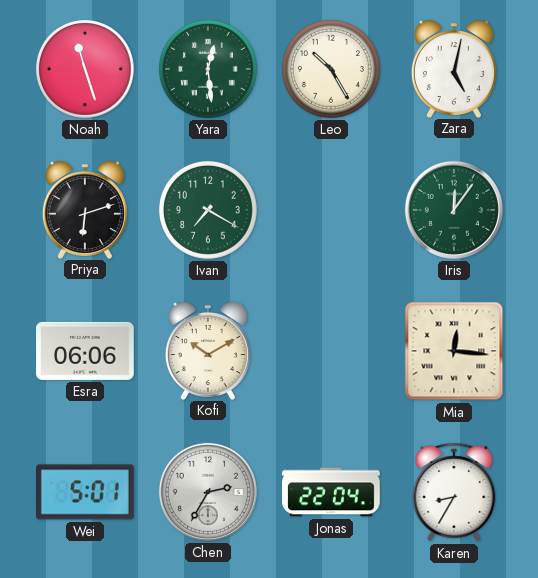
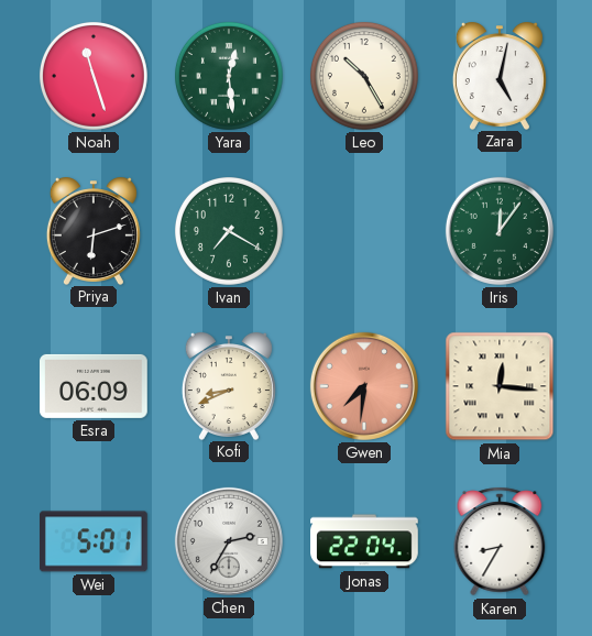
Esra: 06:06 -> 06:09
Kofi: 10:10 -> 8:41
Gwen: none -> 7:31
